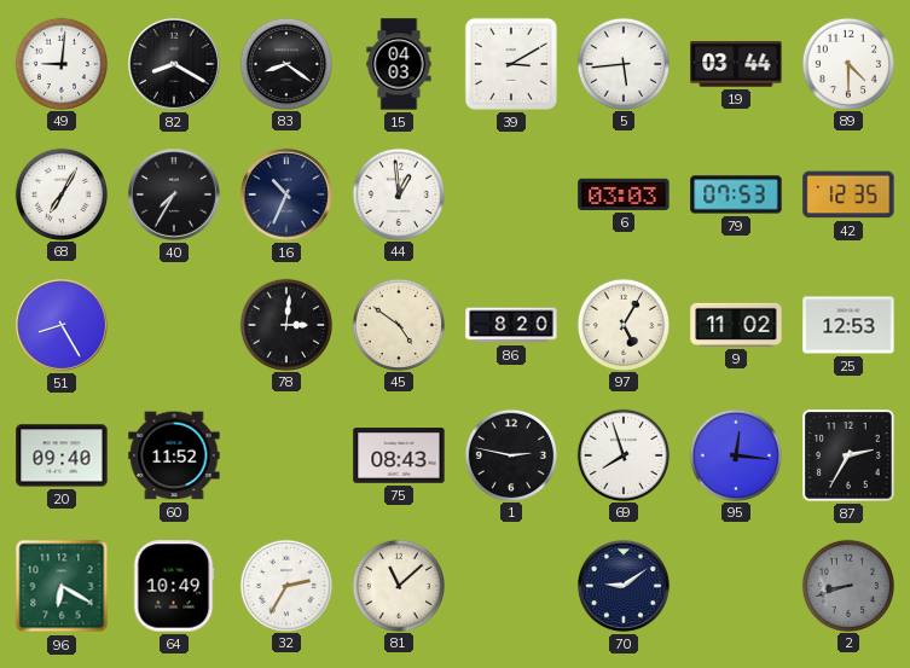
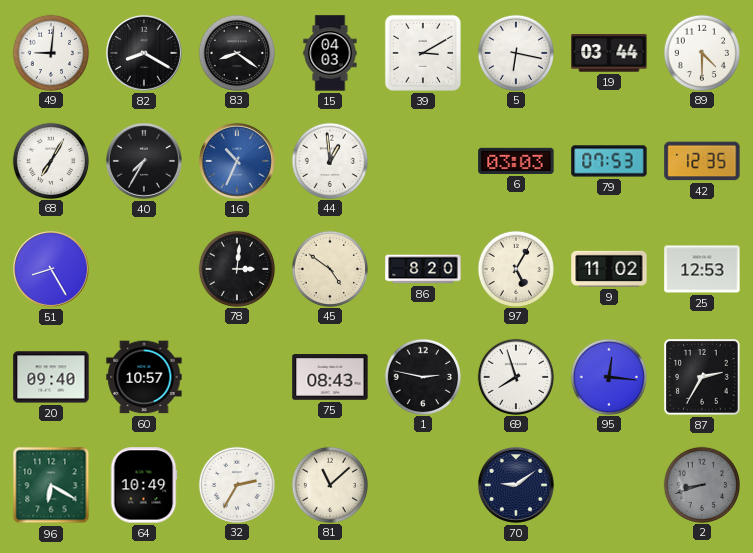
5: 5:44 -> 6:17
16 dial: navy -> blue
60: 11:52 -> 10:57
